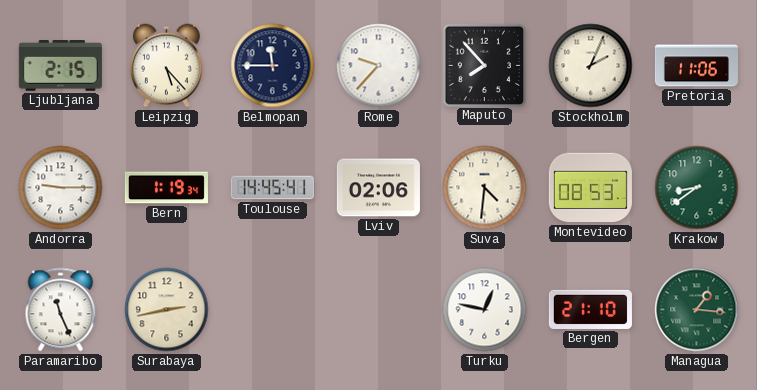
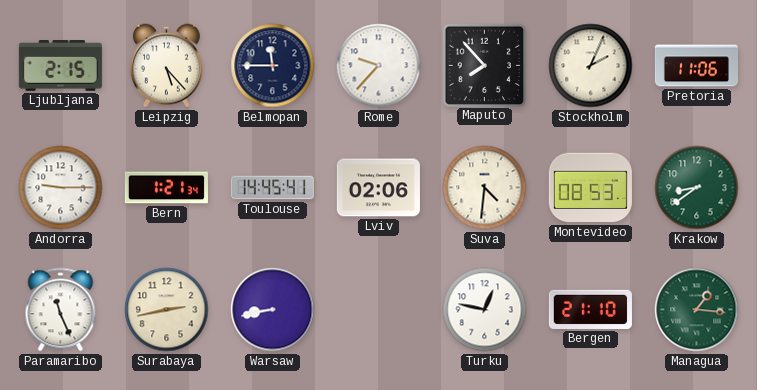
Bern: 1:19 -> 1:21
Warsaw: none -> 8:43
